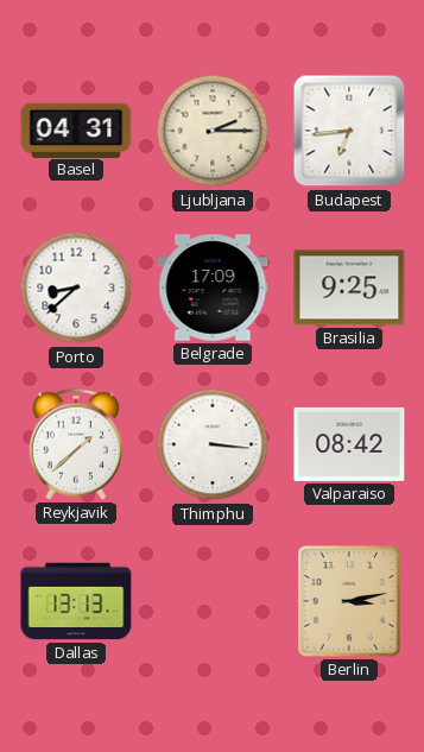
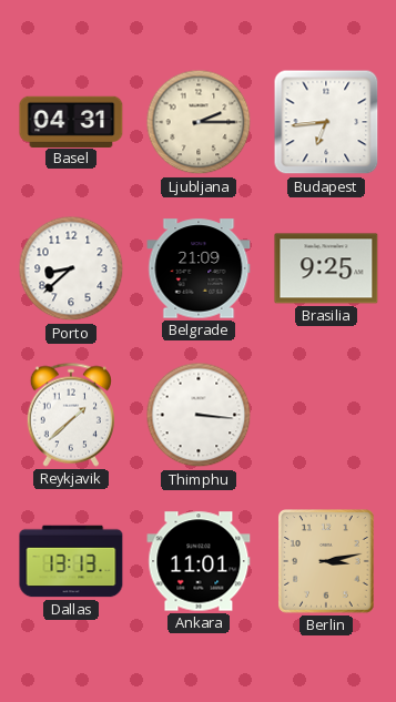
Belgrade: 17:09 -> 21:09
Valparaiso: 08:42 -> none
Ankara: none -> 11:01
